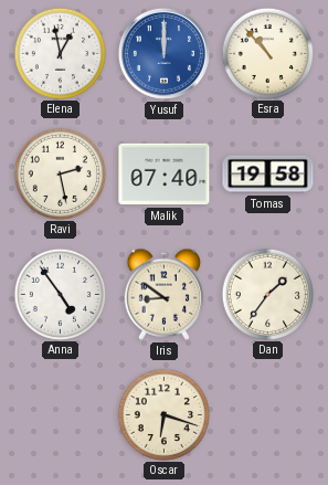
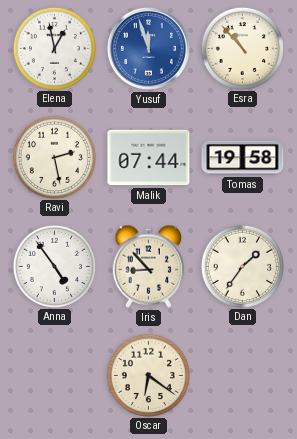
Yusuf: 12:00 -> 11:57
Malik: 07:40 -> 07:44
Iris: 8:51 -> 8:53
Oscar: 6:18 -> 6:21
